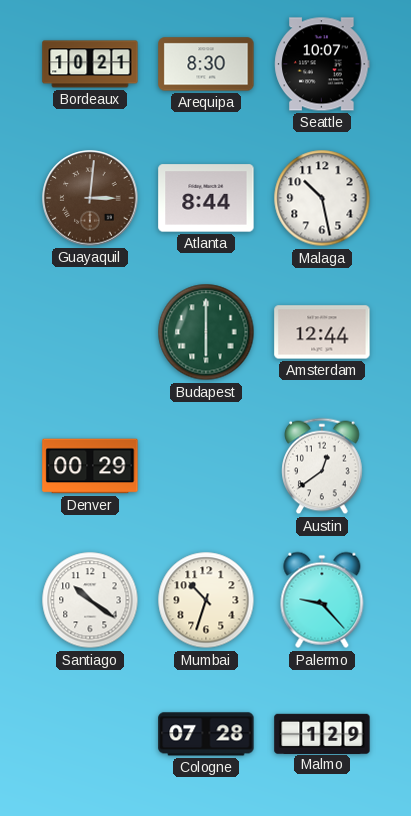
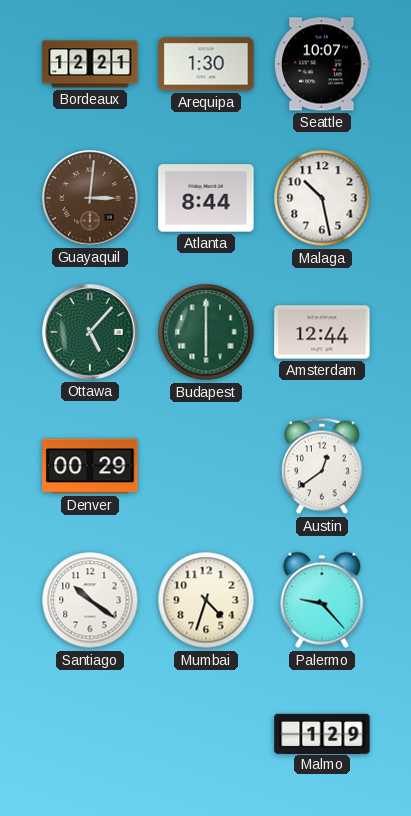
Bordeaux: 10:21 -> 12:21
Arequipa: 8:30 -> 1:30
Ottawa: none -> 5:07
Mumbai: 10:33 -> 4:33
Cologne: 07:28 -> none
